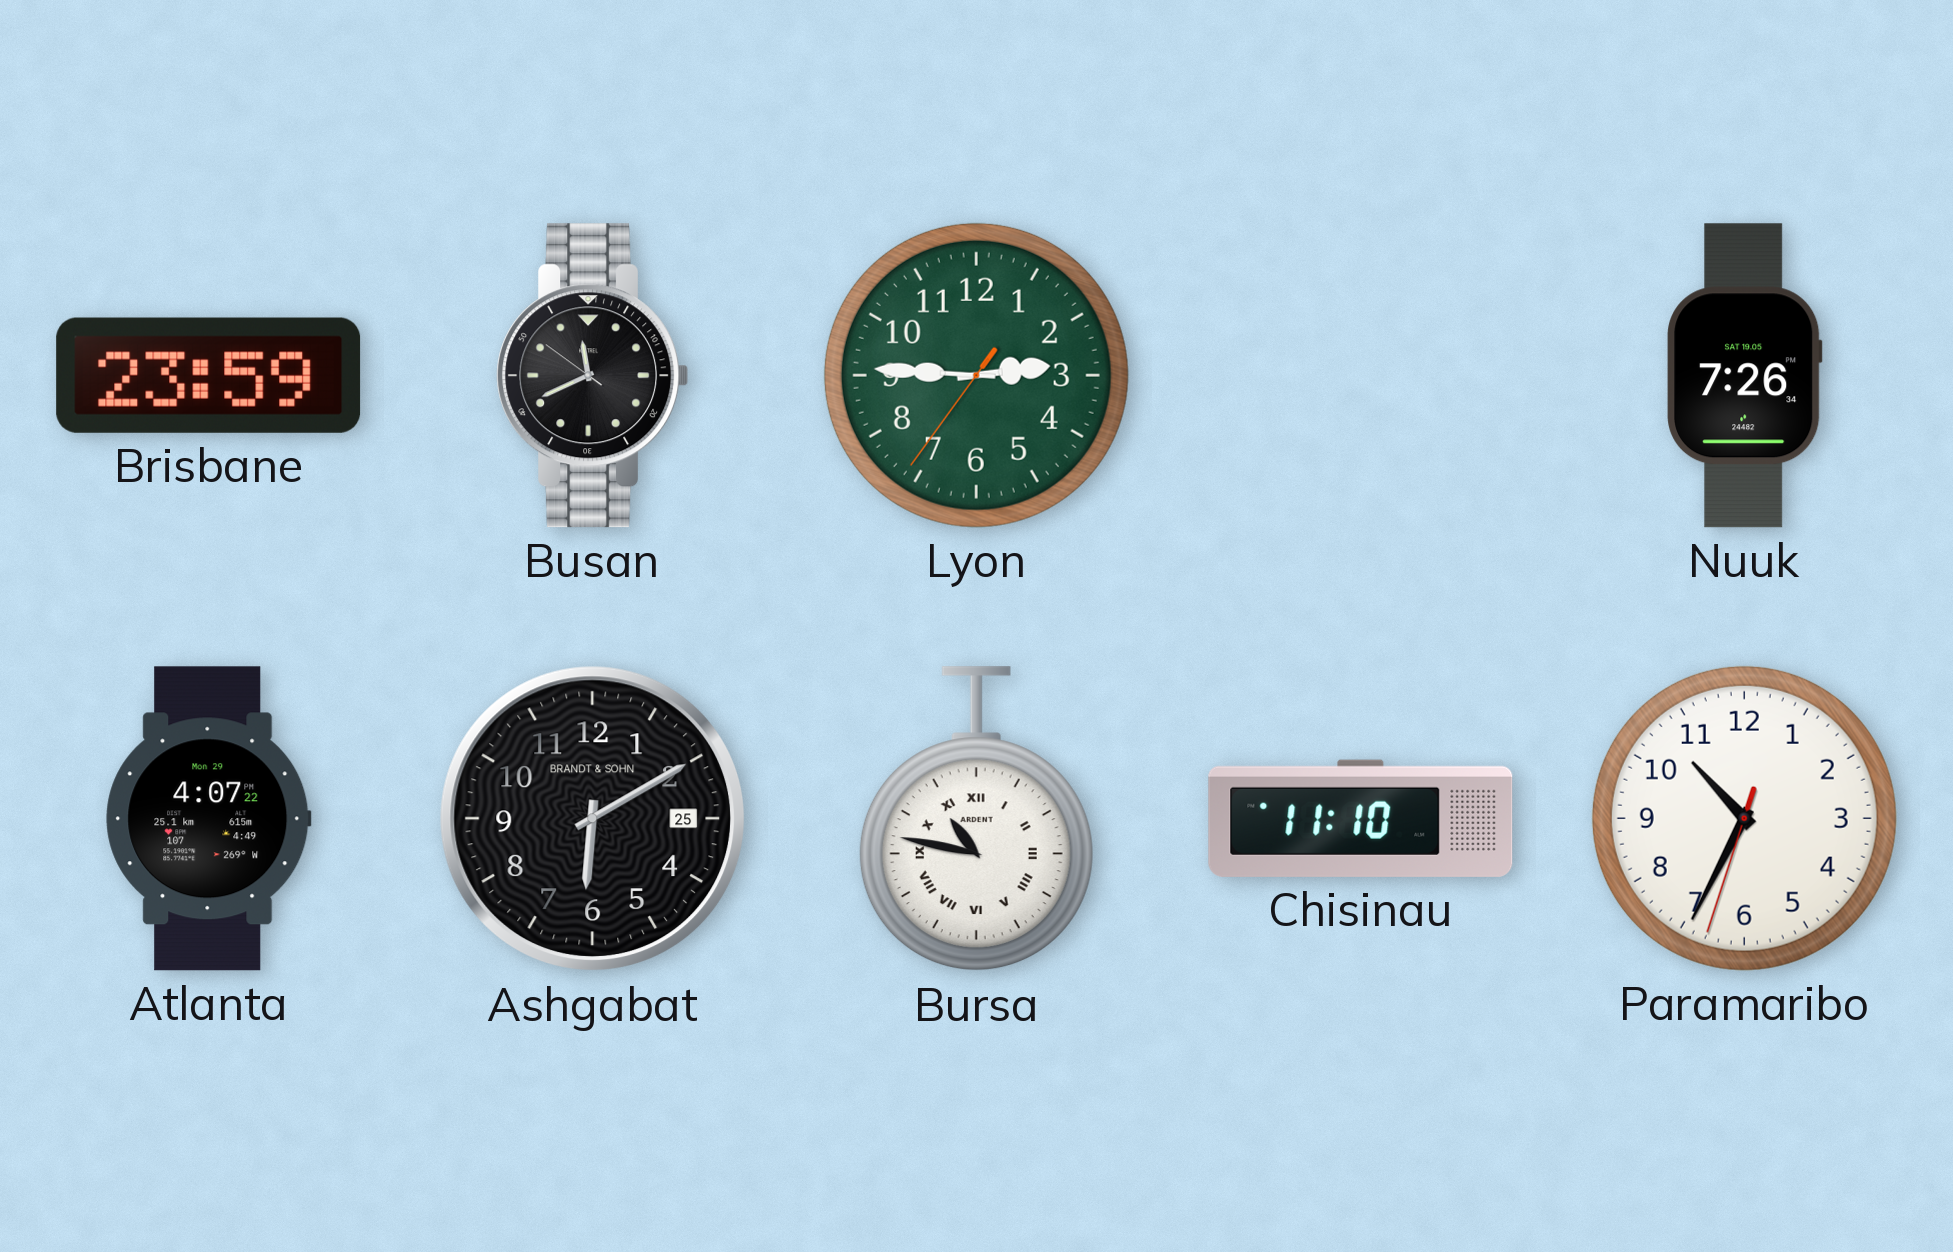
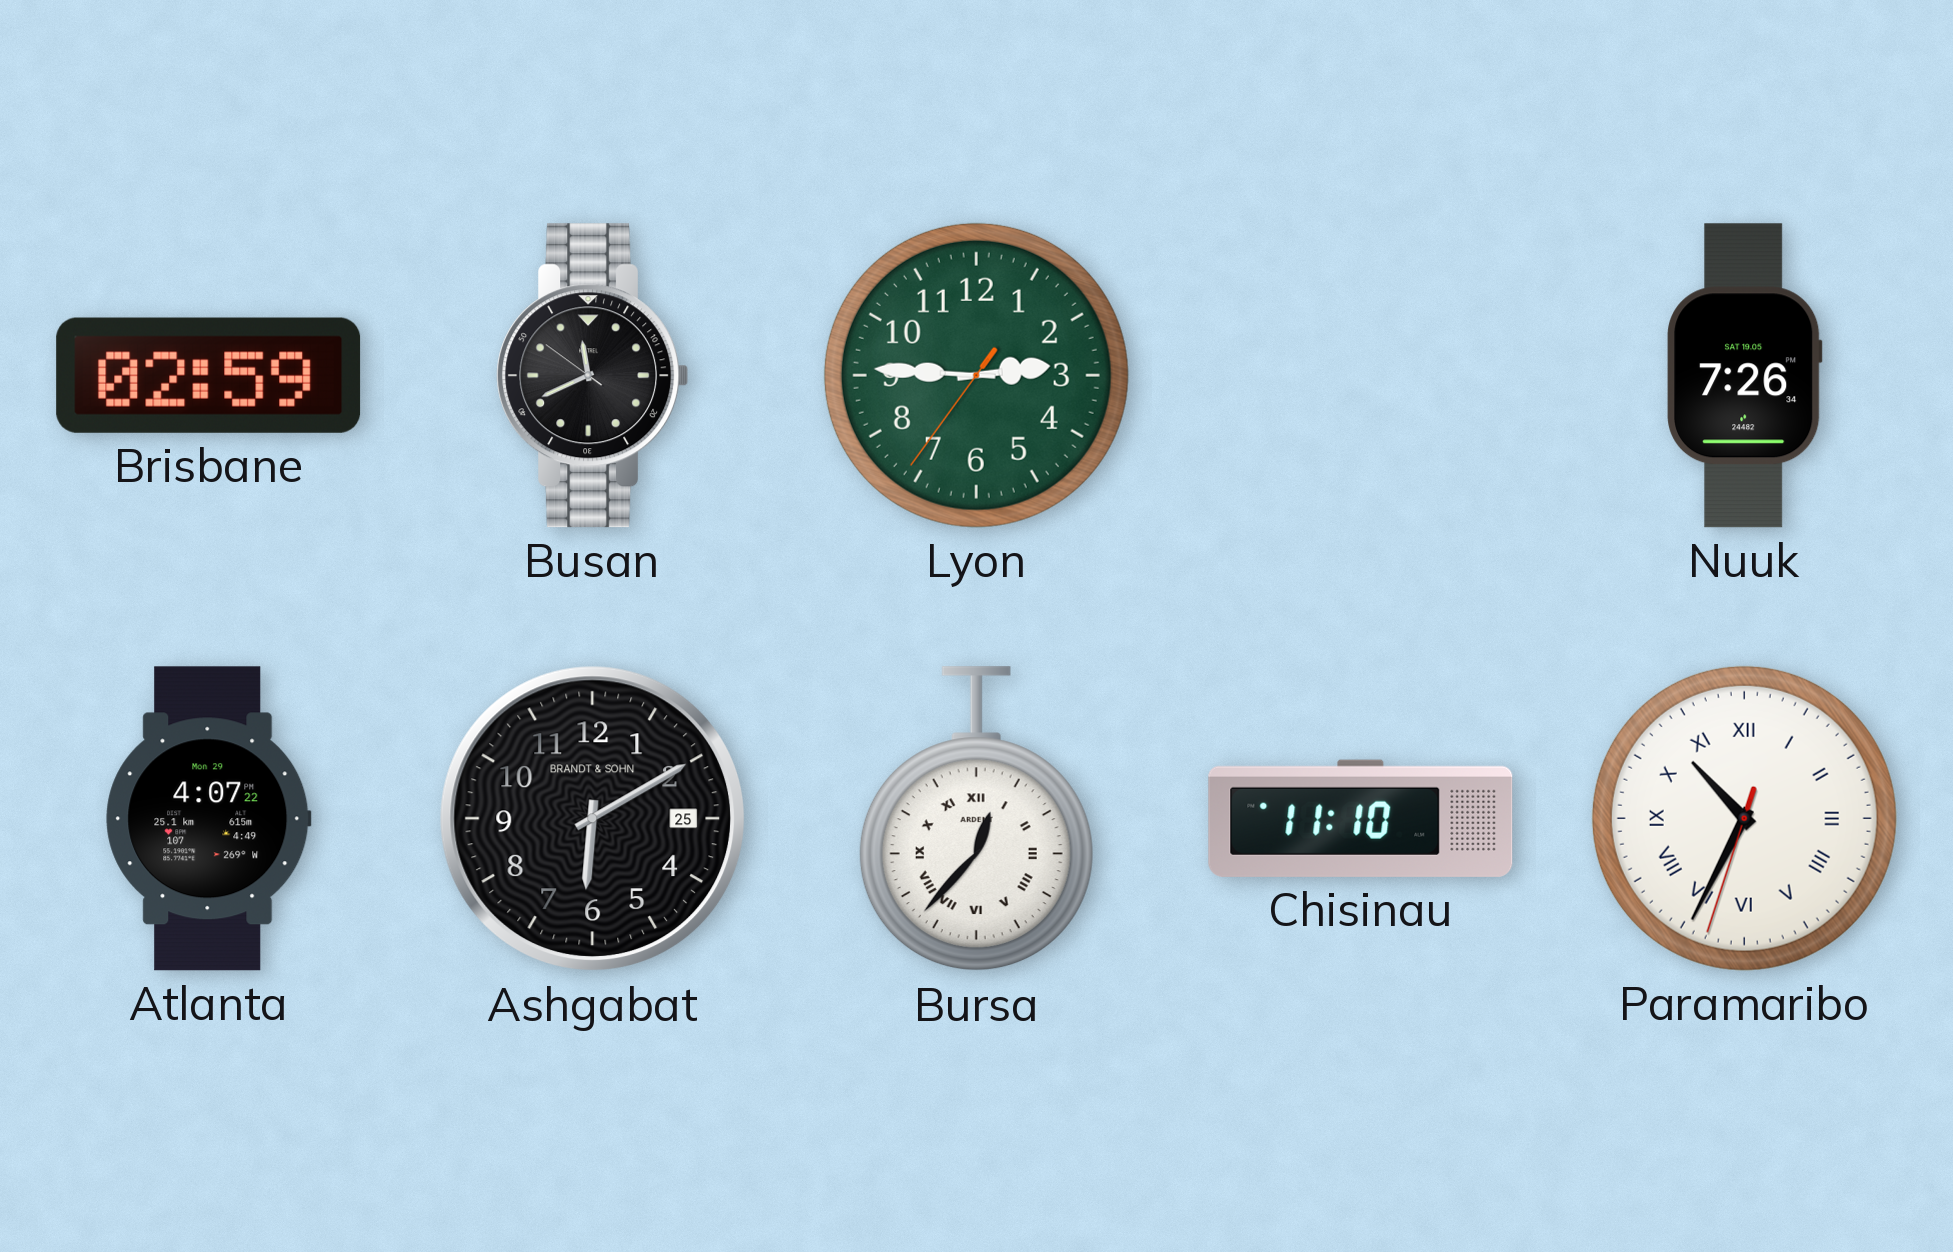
Brisbane: 23:59 -> 02:59
Bursa: 10:47 -> 12:37
Paramaribo numerals: Arabic -> Roman
